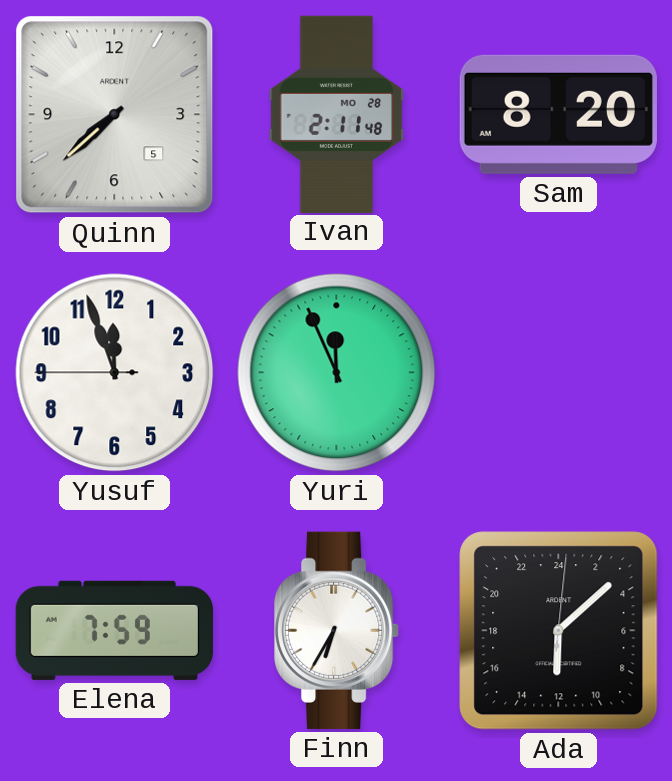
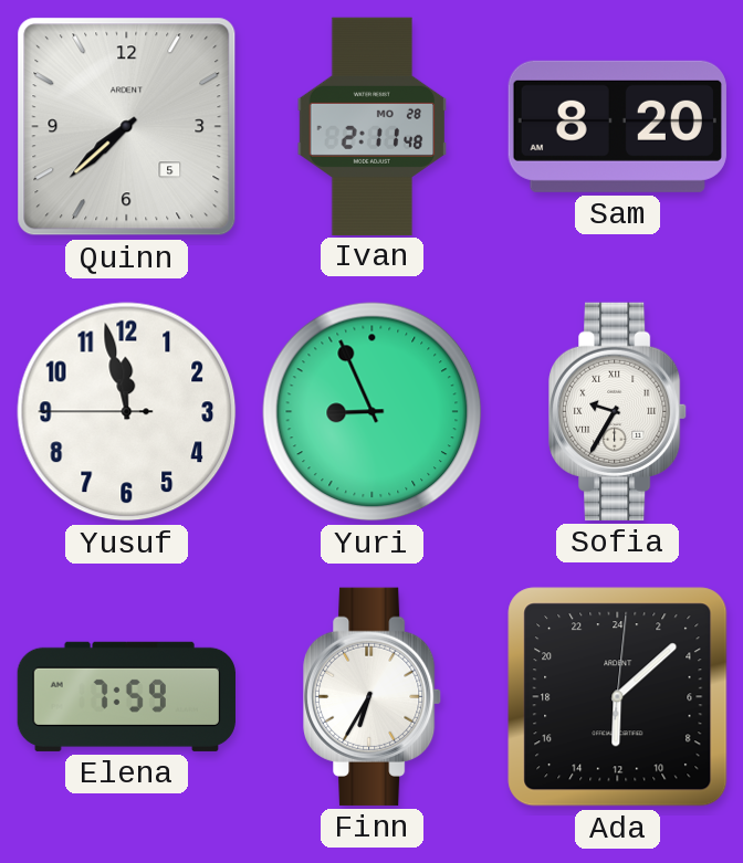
Yusuf: 11:56 -> 11:57
Yuri: 11:56 -> 8:56
Sofia: none -> 9:35
